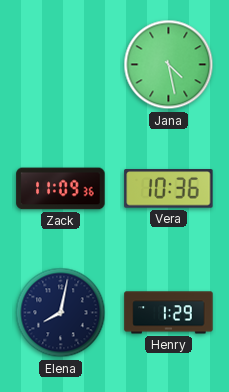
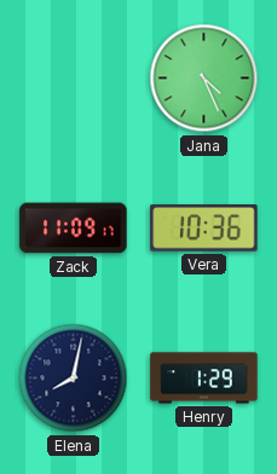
Jana: 4:28 -> 4:26
Zack: 11:09:36 -> 11:09:17
